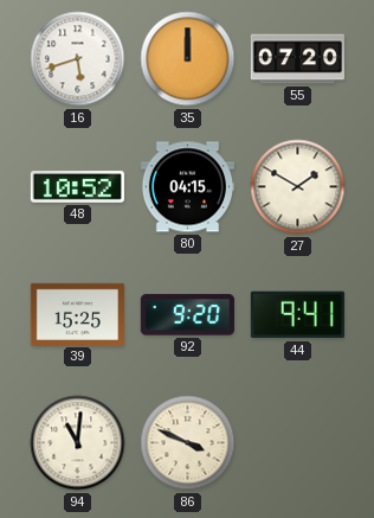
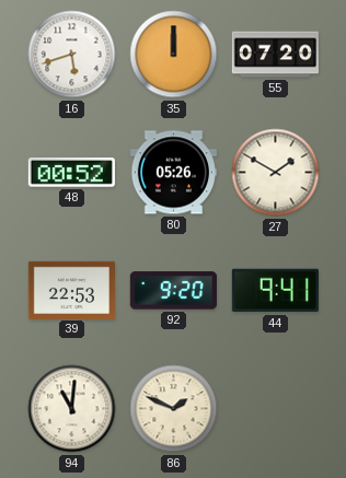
48: 10:52 -> 00:52
80: 04:15 -> 05:26
39: 15:25 -> 22:53
86: 3:49 -> 1:49
